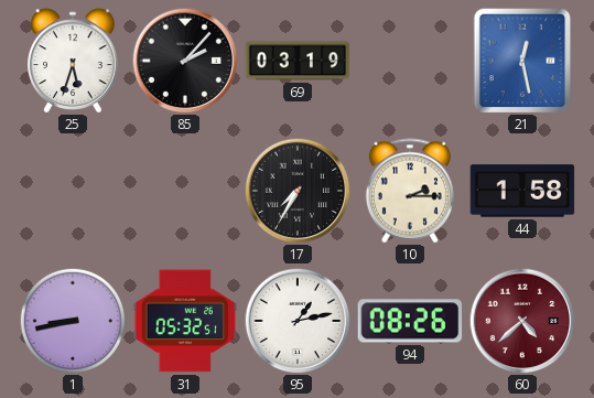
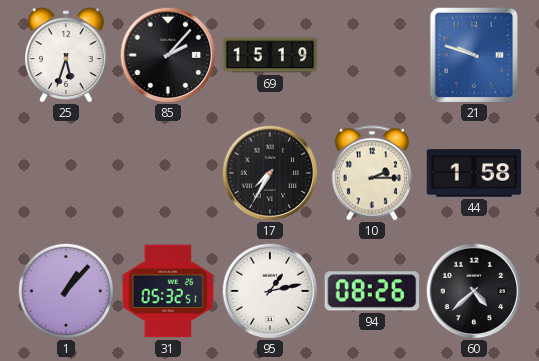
69: 03:19 -> 15:19
21: 12:28 -> 9:48
1: 8:43 -> 1:07
60 dial: burgundy -> black
